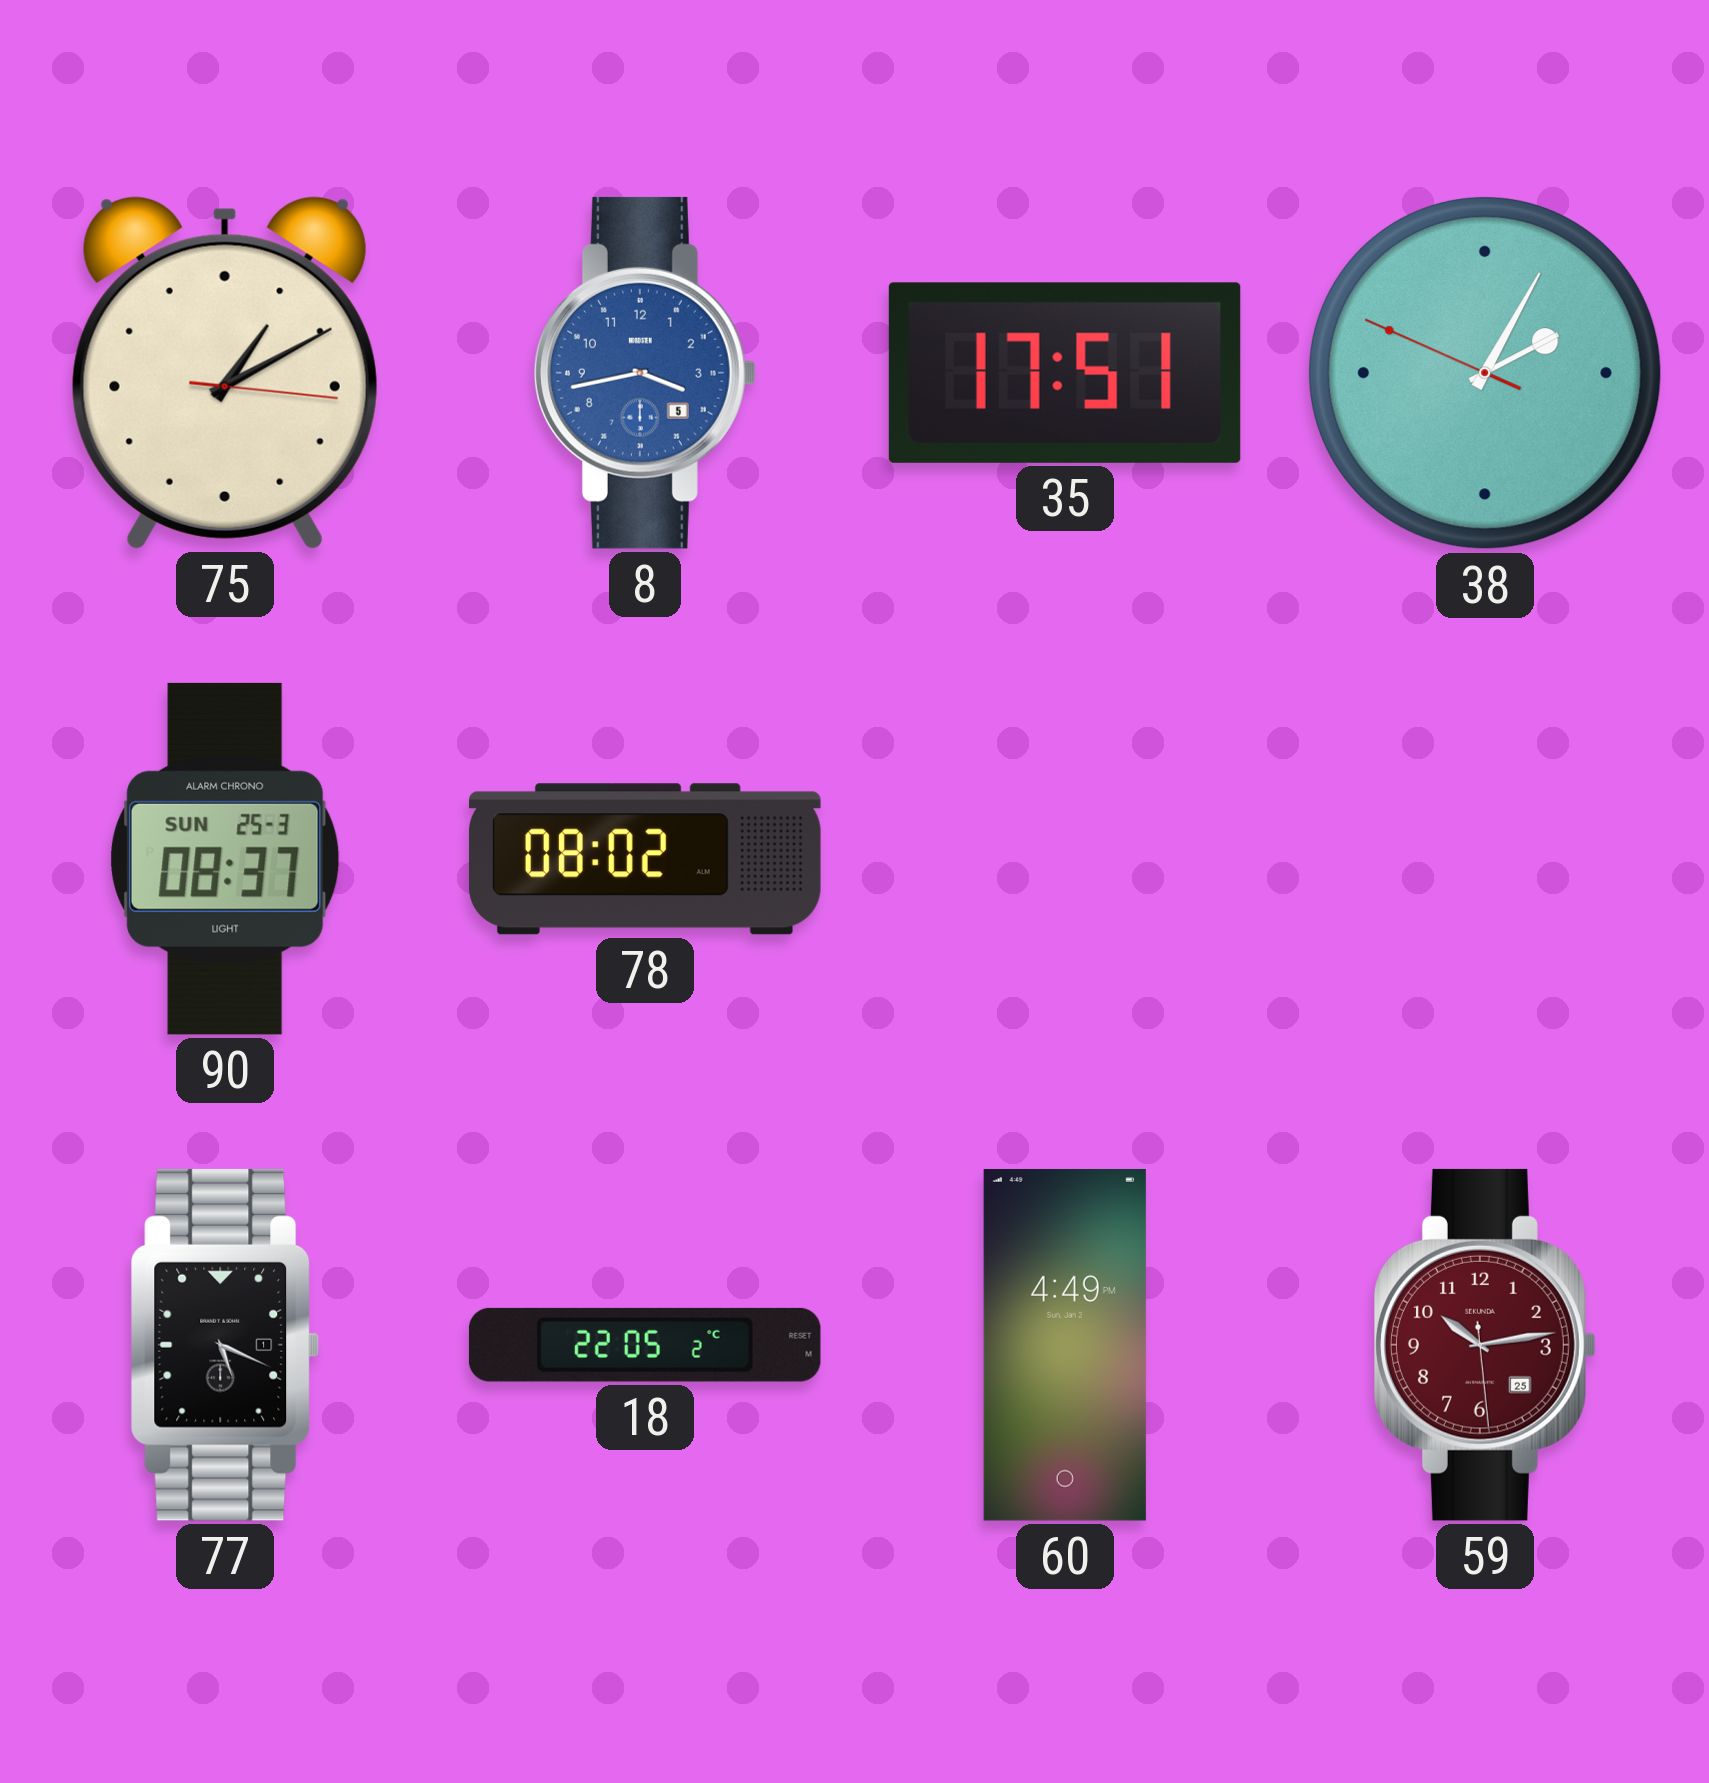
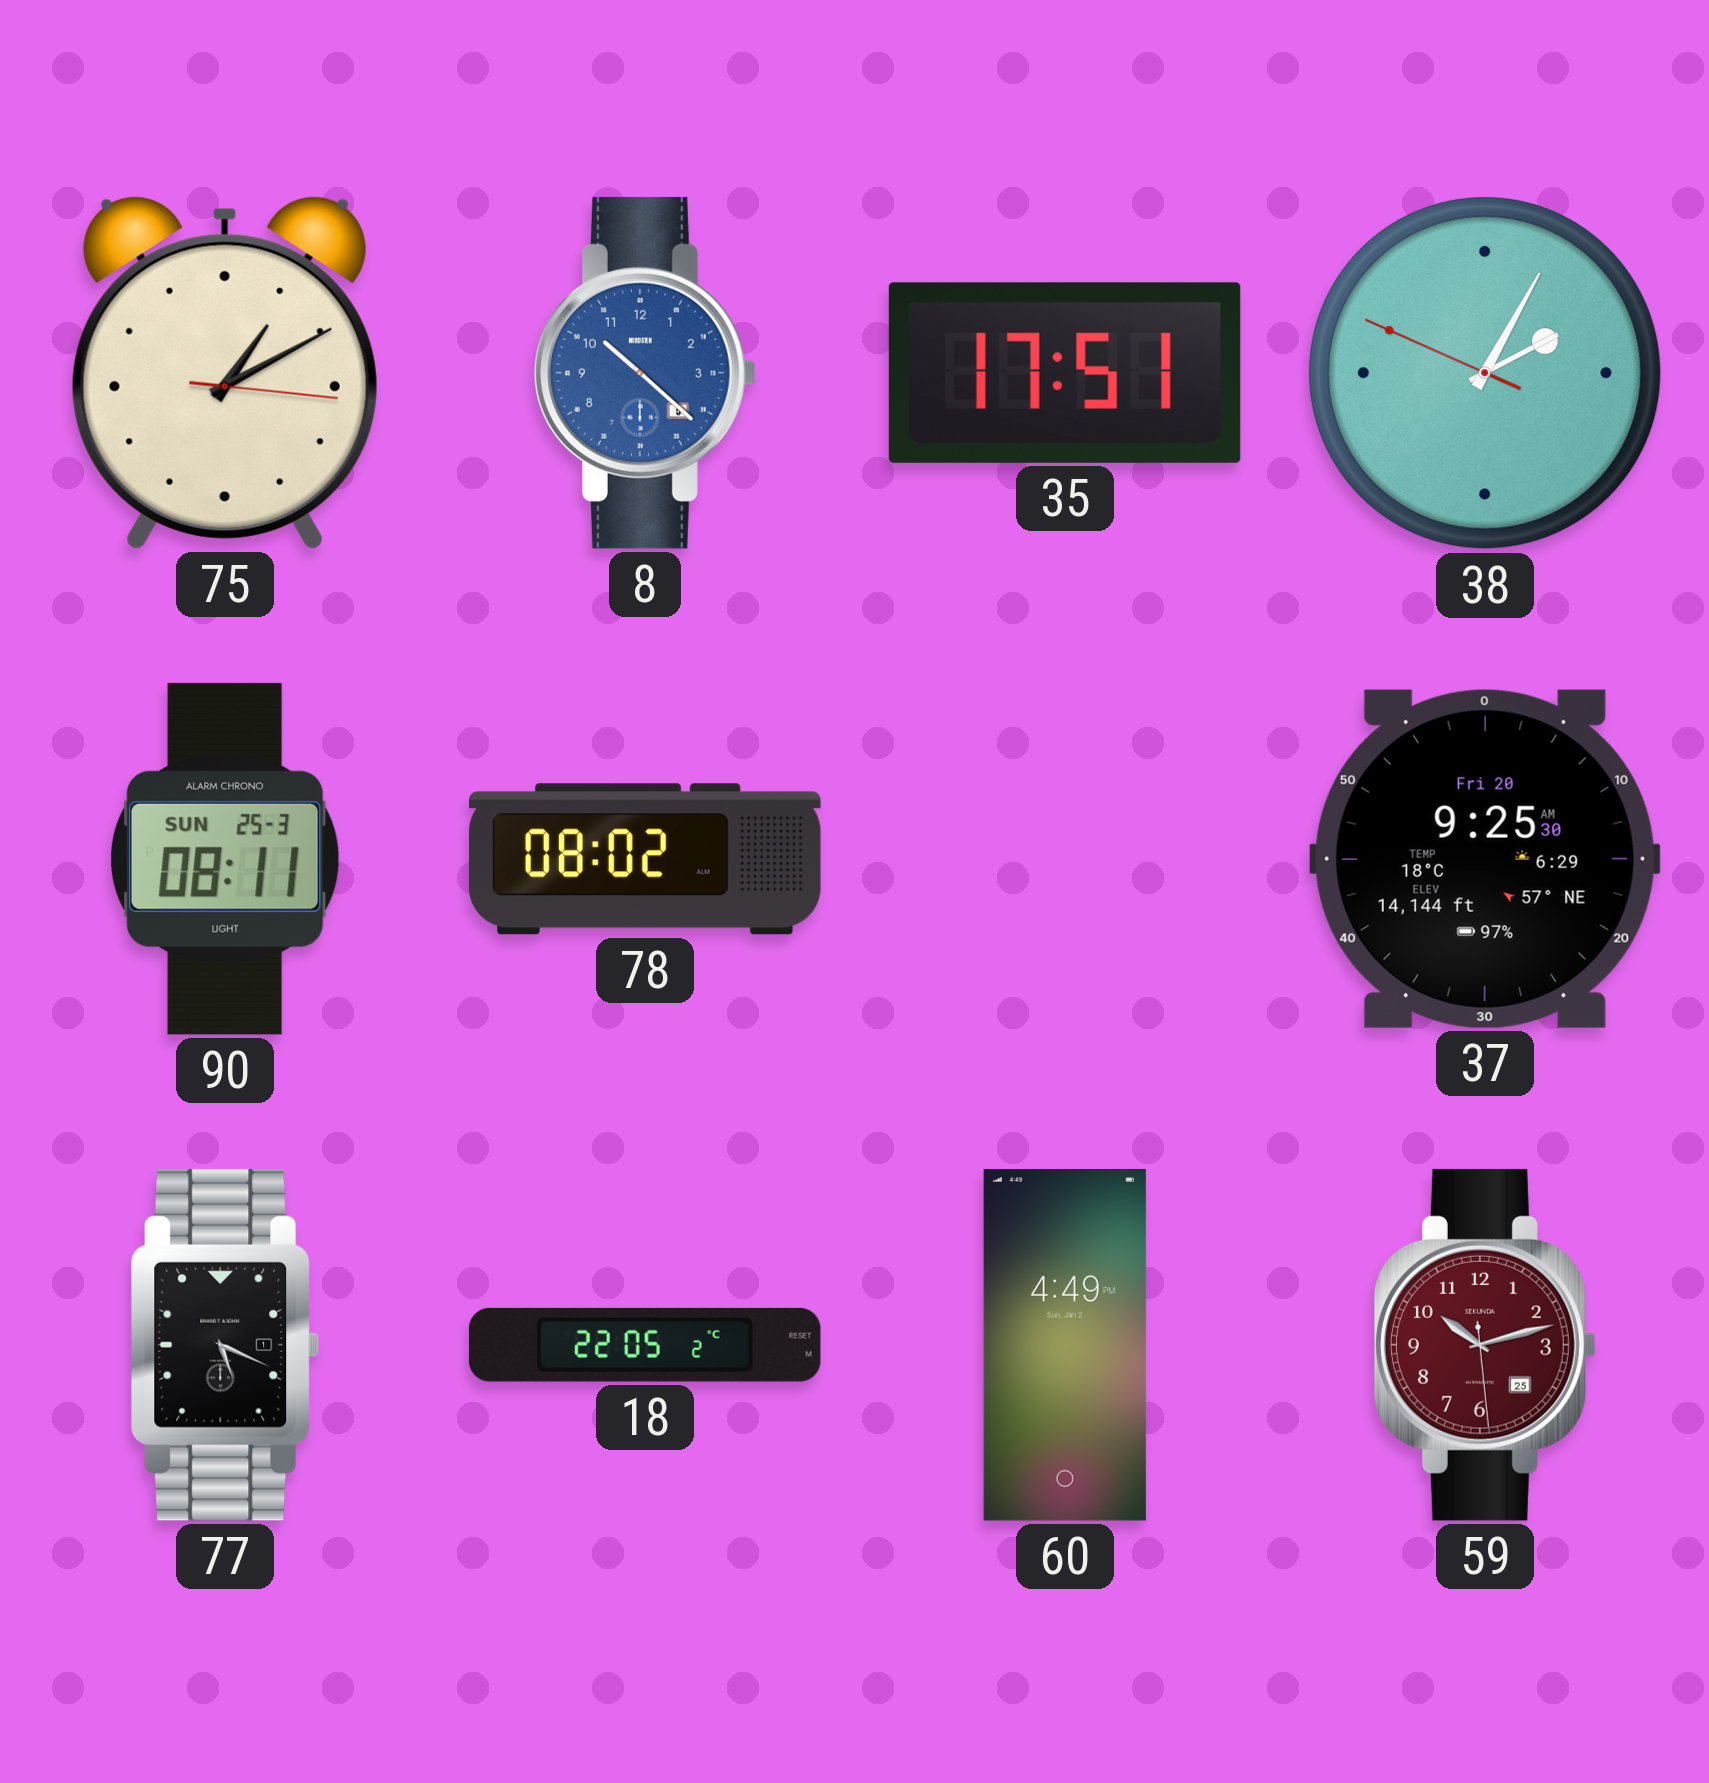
8: 3:43 -> 10:22
90: 08:37 -> 08:11
37: none -> 9:25
59: 10:13 -> 10:12
